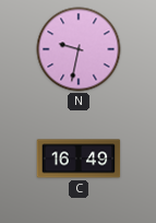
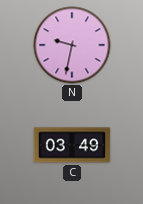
C: 16:49 -> 03:49
